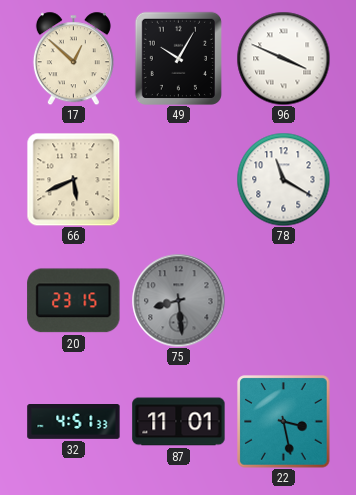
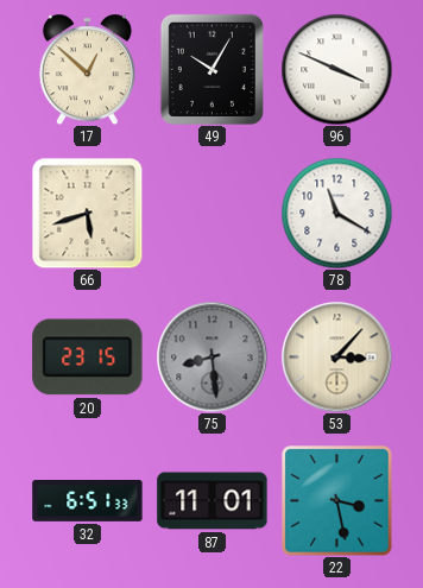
66: 5:41 -> 5:42
53: none -> 3:07
32: 4:51 -> 6:51
